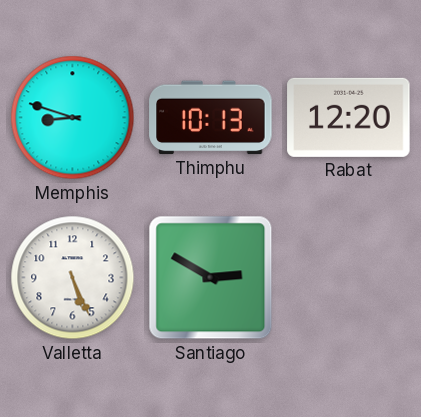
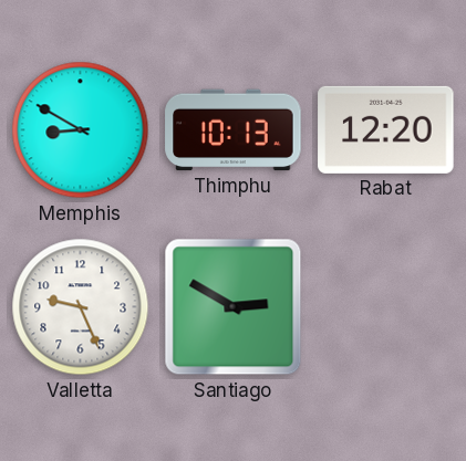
Memphis: 8:48 -> 8:50
Valletta: 5:26 -> 9:26
